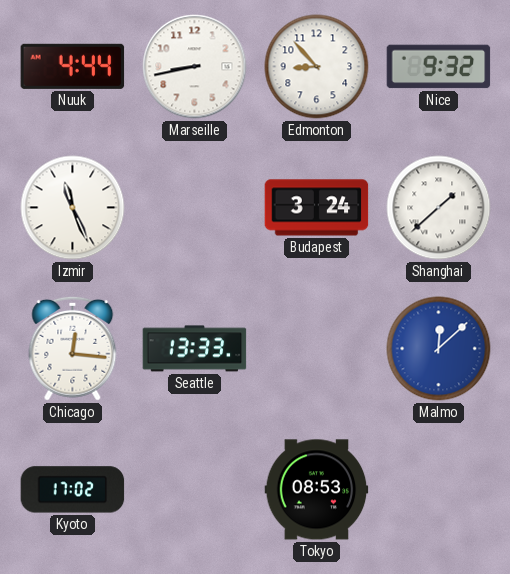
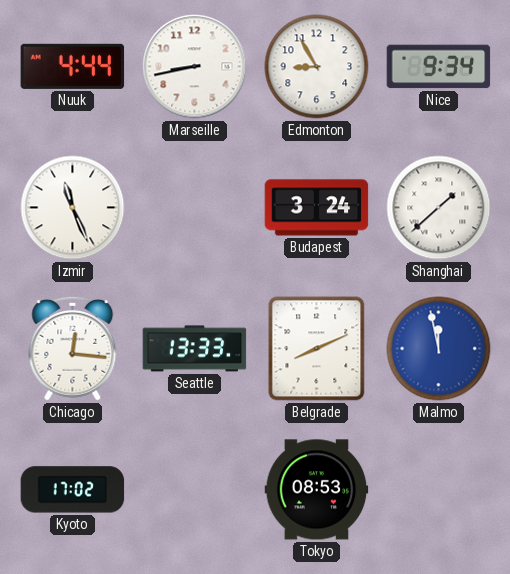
Edmonton: 8:53 -> 8:55
Nice: 9:32 -> 9:34
Belgrade: none -> 8:11
Malmo: 12:08 -> 11:58
